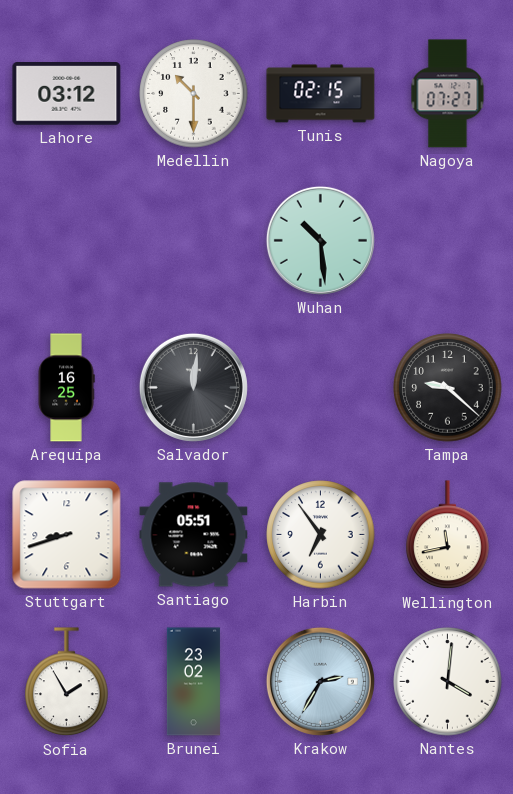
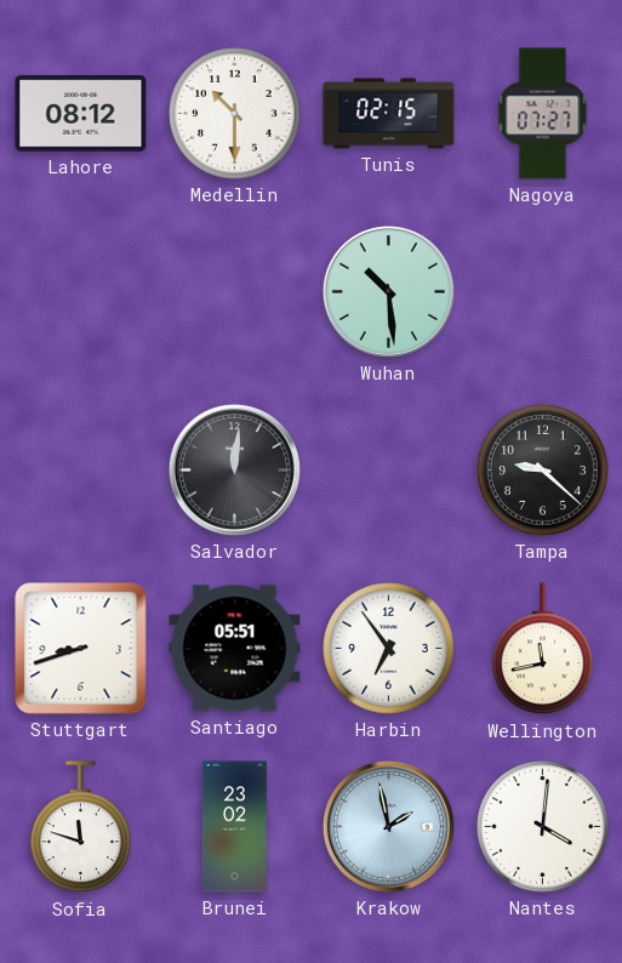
Lahore: 03:12 -> 08:12
Arequipa: 16:25 -> none
Sofia: 1:55 -> 11:48
Krakow: 2:35 -> 1:58
